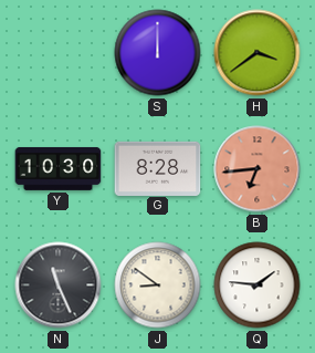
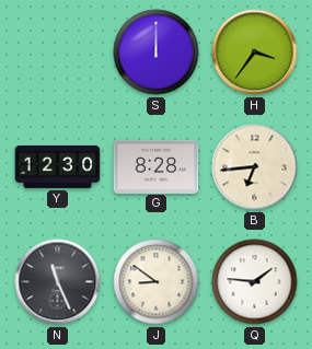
H: 3:39 -> 3:36
Y: 10:30 -> 12:30
B dial: salmon -> cream
